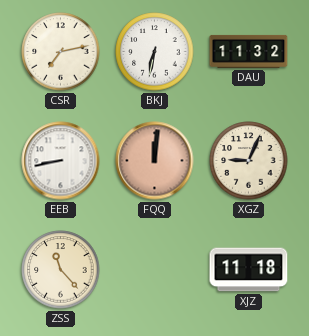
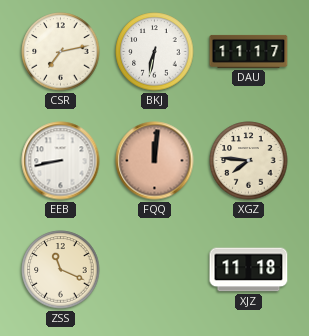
DAU: 11:32 -> 11:17
XGZ: 9:04 -> 7:46
ZSS: 11:23 -> 11:19
